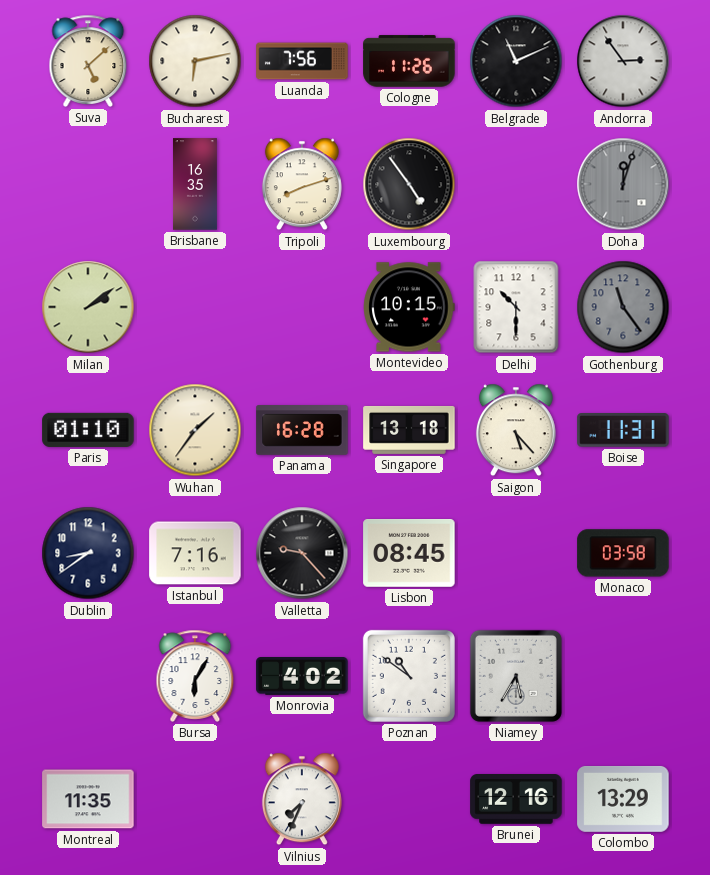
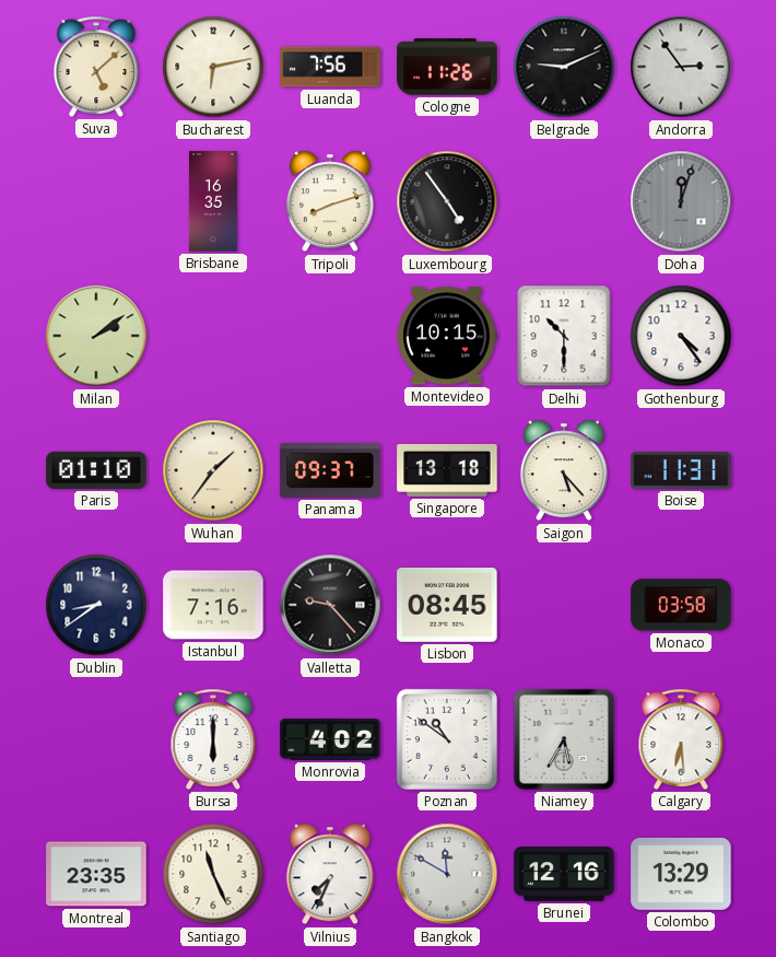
Belgrade: 11:11 -> 9:11
Gothenburg: 11:24 -> 4:24
Gothenburg dial: grey -> white
Panama: 16:28 -> 09:37
Bursa: 6:05 -> 6:00
Calgary: none -> 6:29
Montreal: 11:35 -> 23:35
Santiago: none -> 11:26
Bangkok: none -> 11:50
